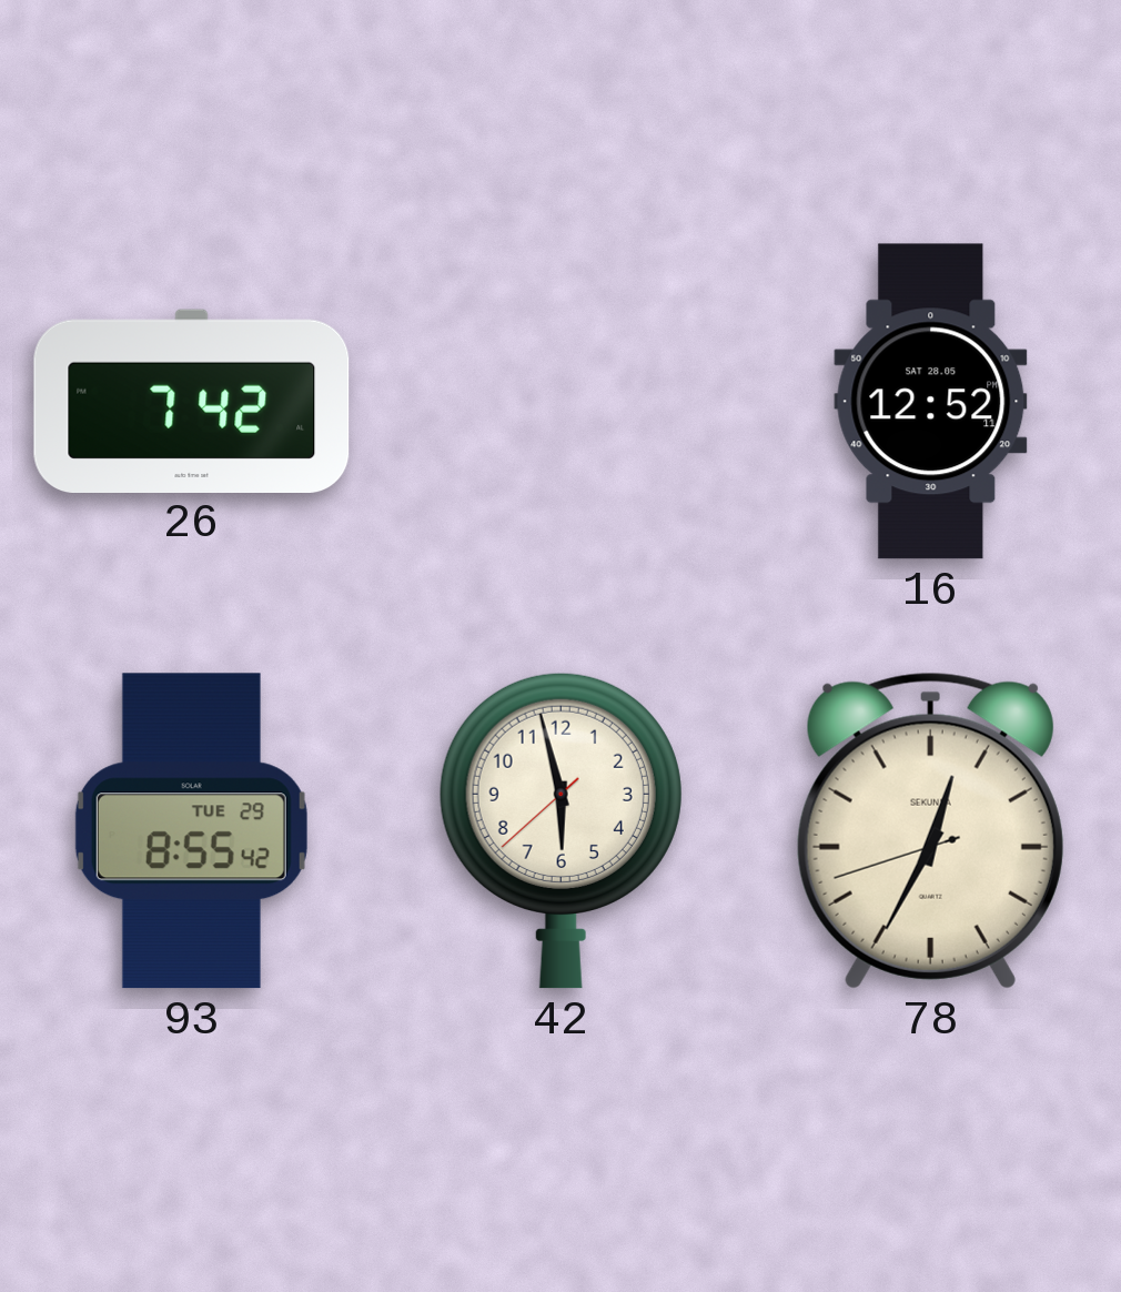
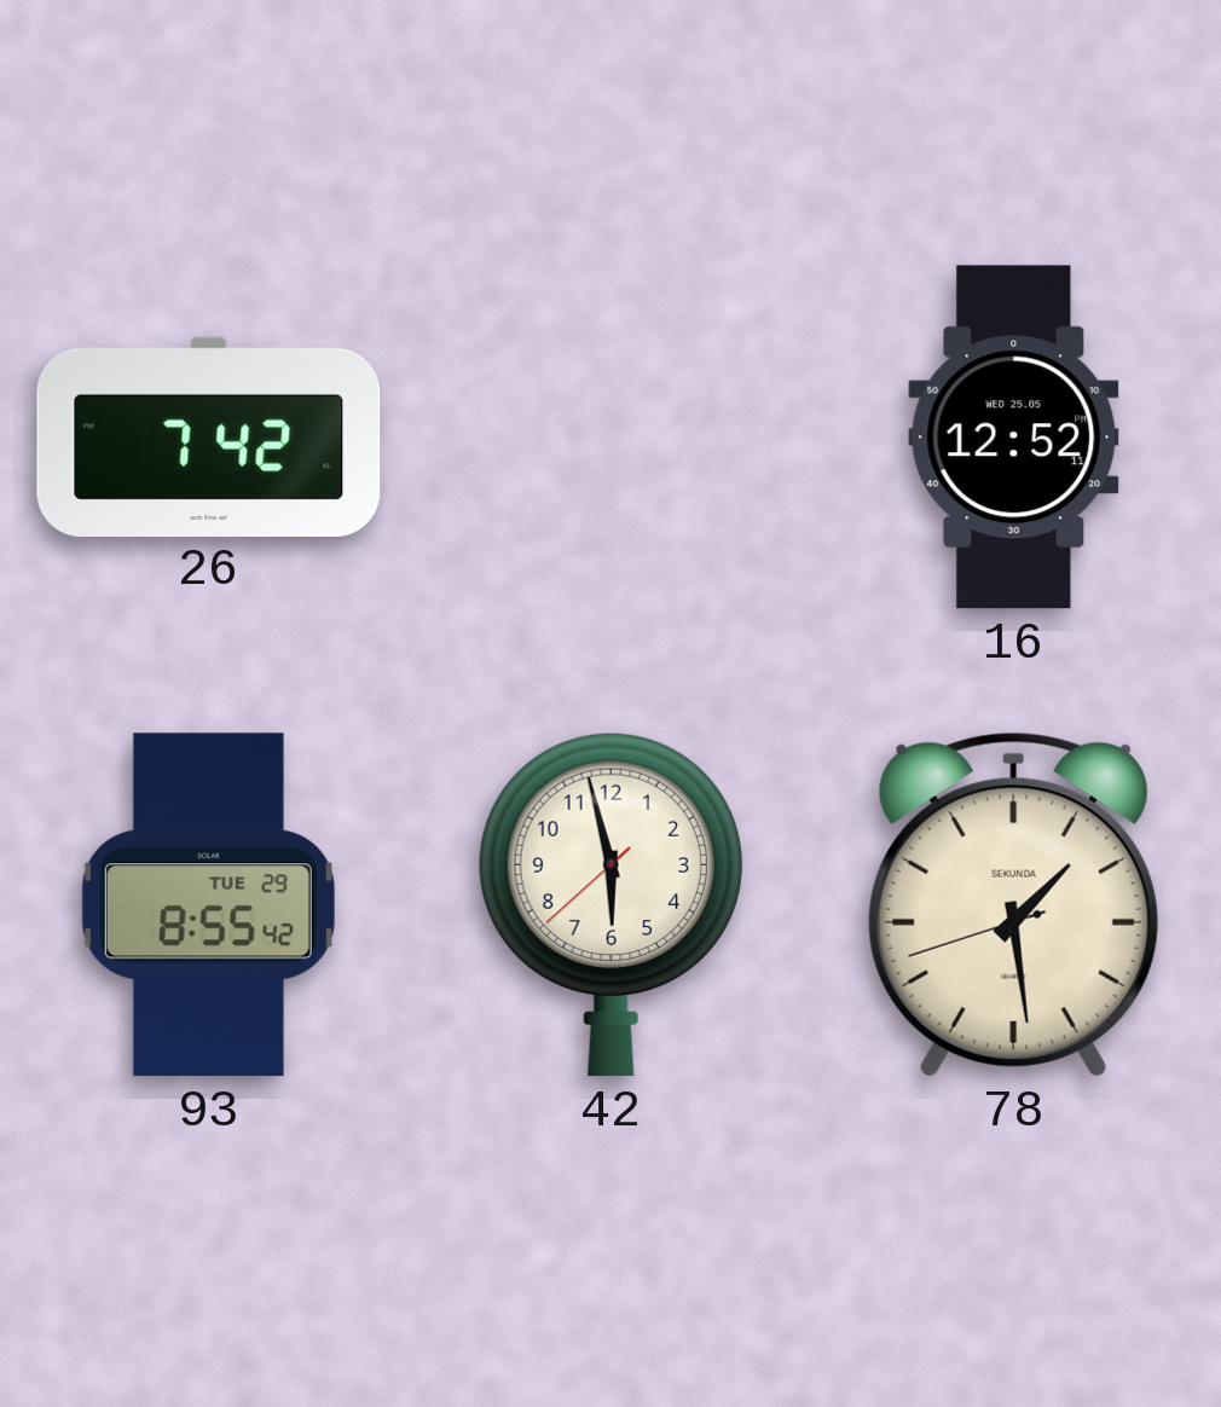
16 date: SAT 28.05 -> WED 25.05
78: 12:34 -> 1:28
